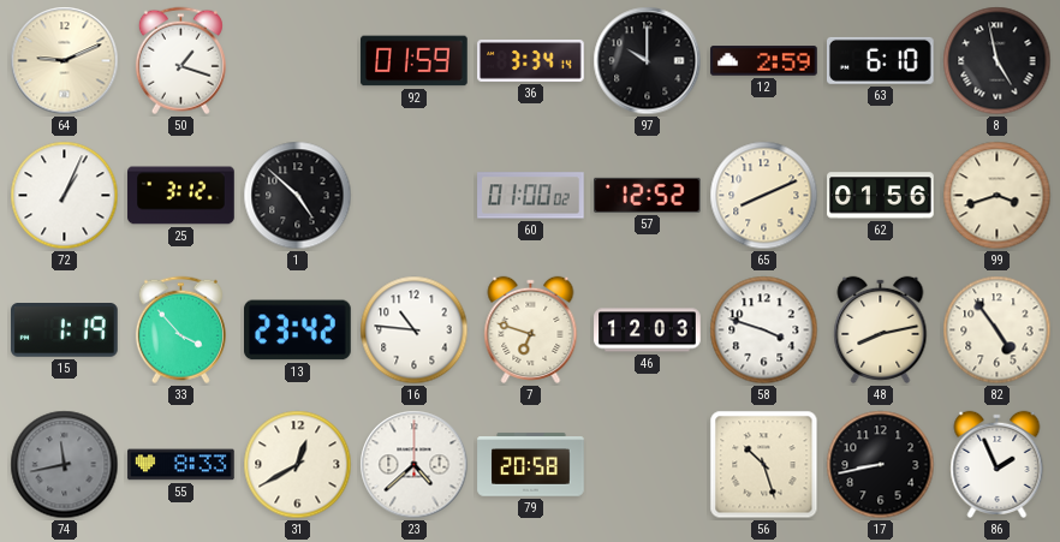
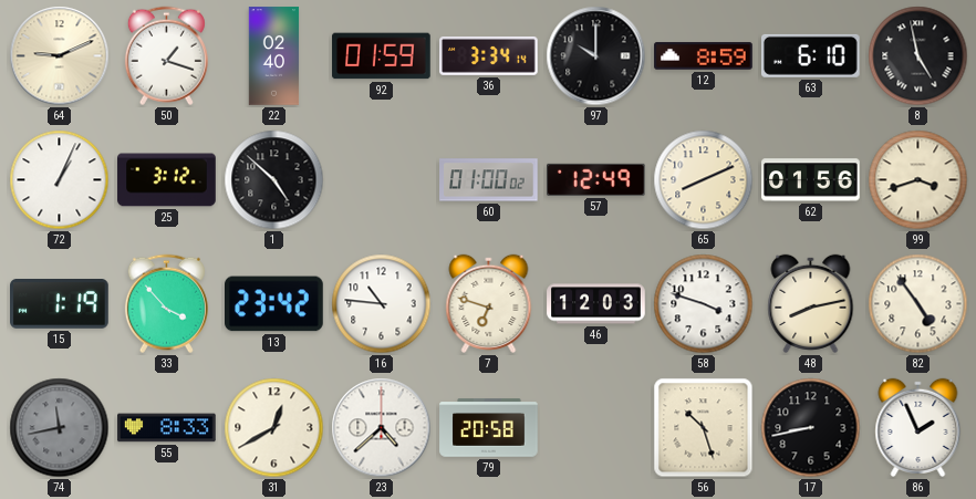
22: none -> 02:40
12: 2:59 -> 8:59
57: 12:52 -> 12:49
